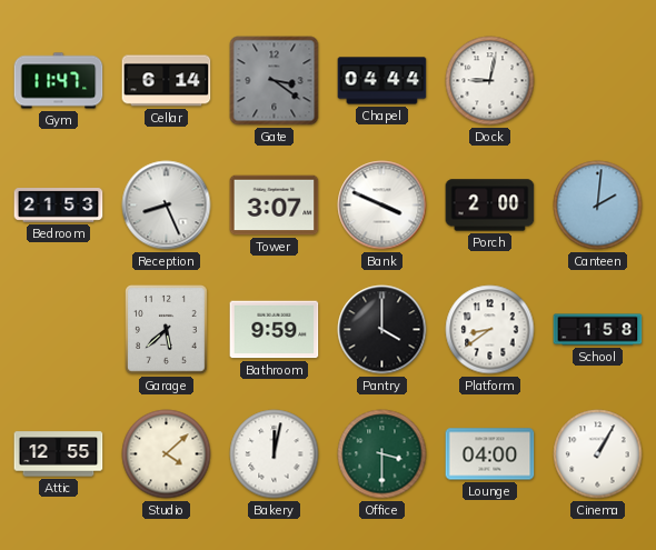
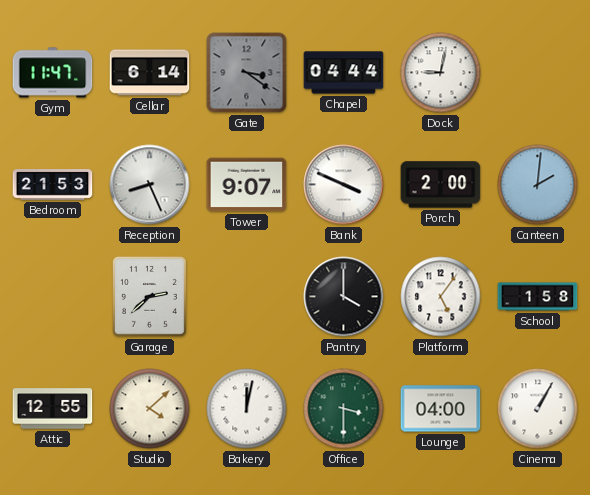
Tower: 3:07 -> 9:07
Garage: 5:38 -> 2:38
Bathroom: 9:59 -> none
Platform: 8:39 -> 5:06
